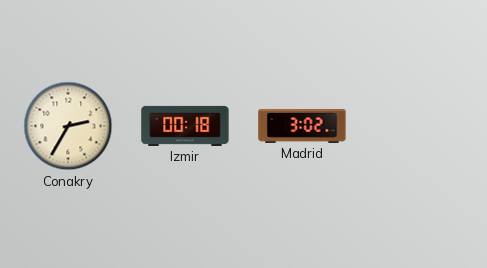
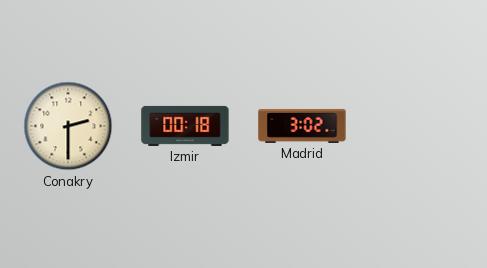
Conakry: 2:35 -> 2:30
